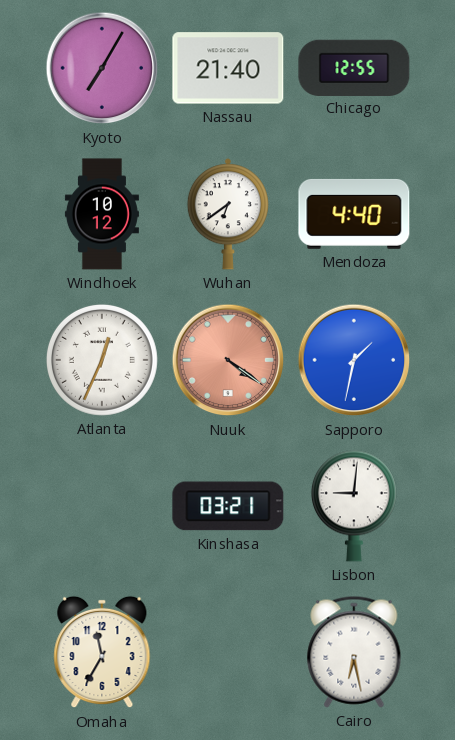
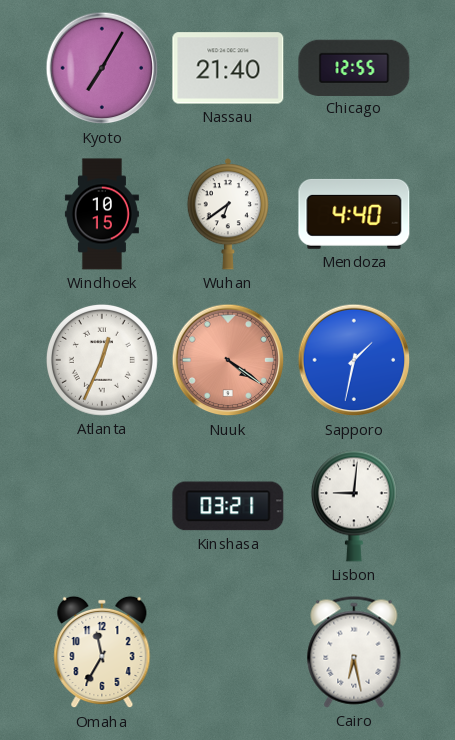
Windhoek: 10:12 -> 10:15
